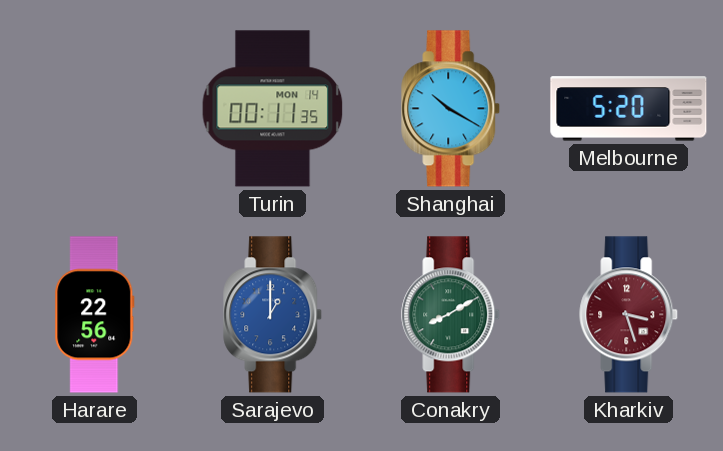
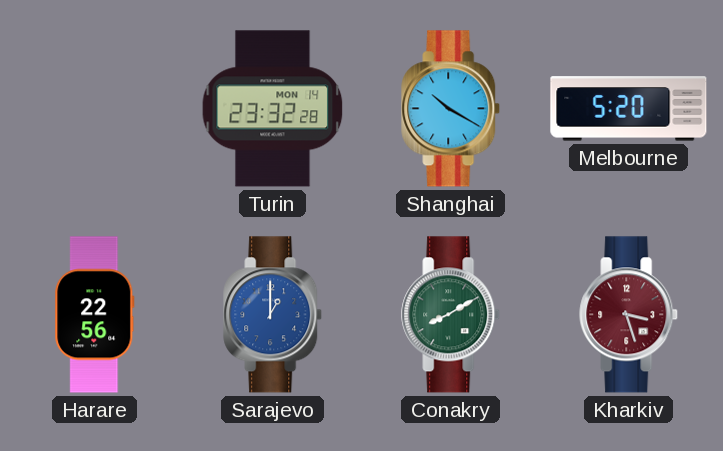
Turin: 00:11 -> 23:32
